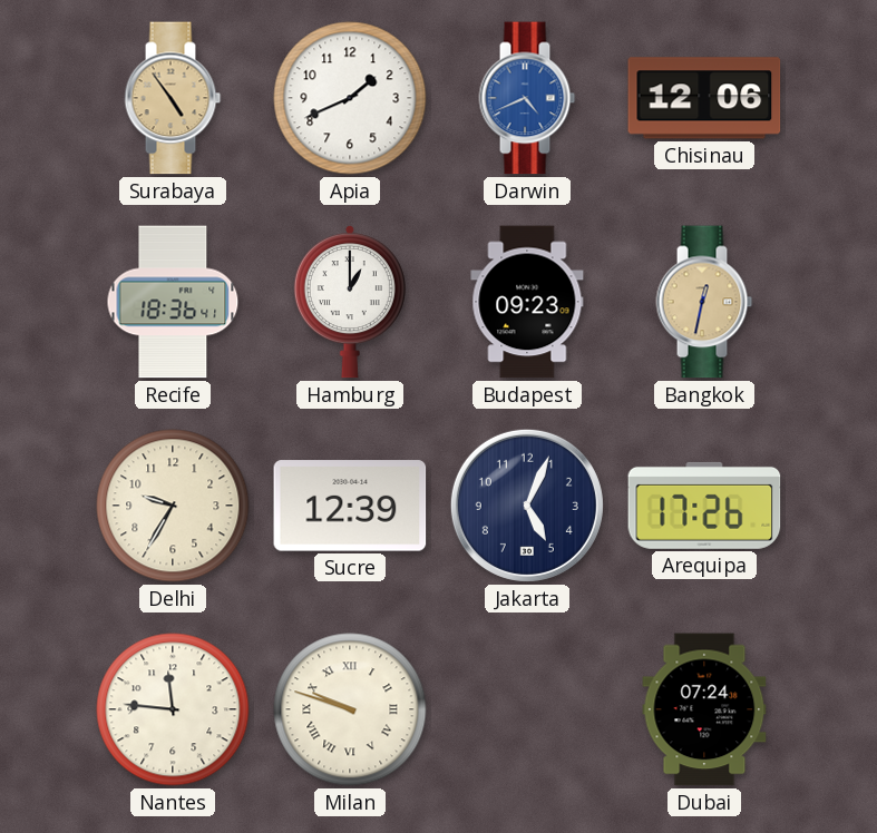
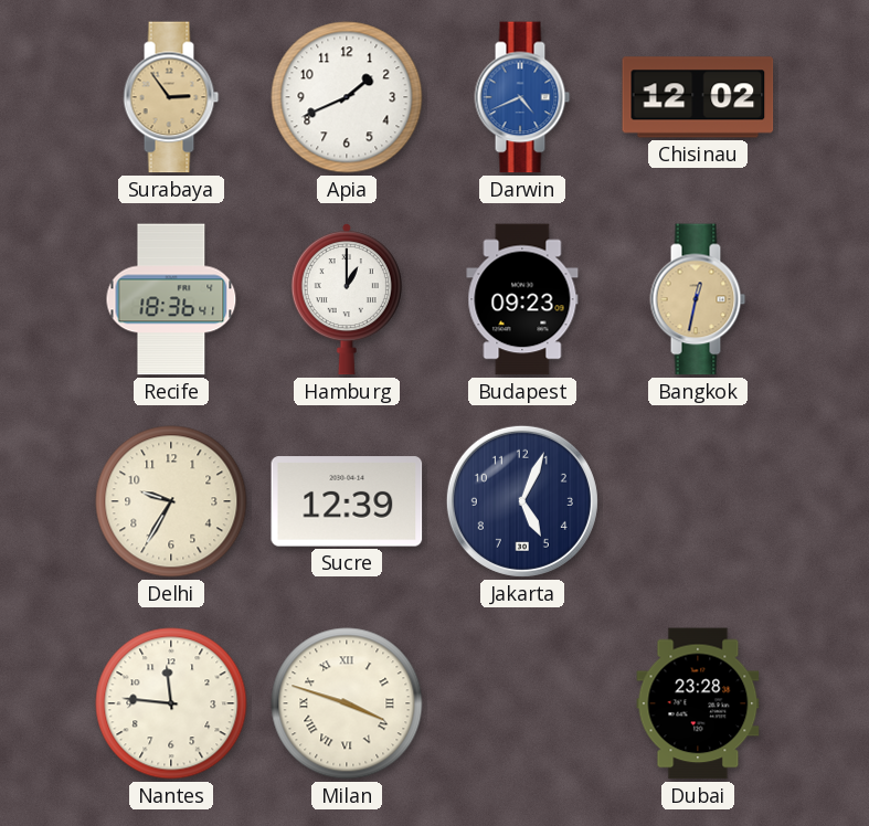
Surabaya: 4:54 -> 2:54
Chisinau: 12:06 -> 12:02
Arequipa: 17:26 -> none
Milan: 9:48 -> 3:48
Dubai: 07:24 -> 23:28
